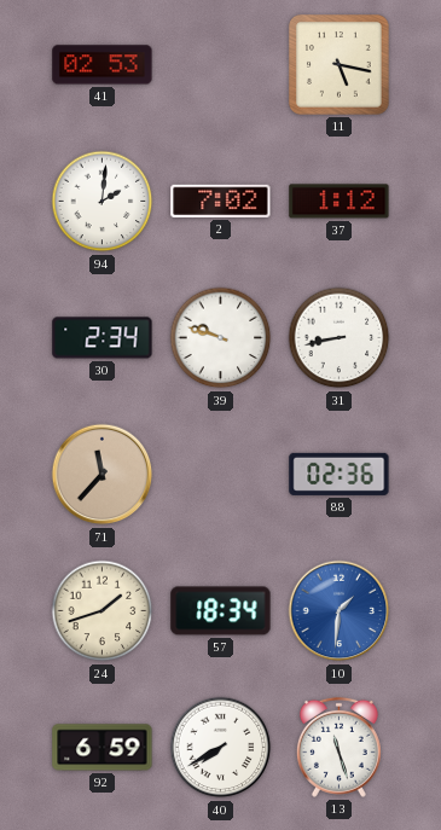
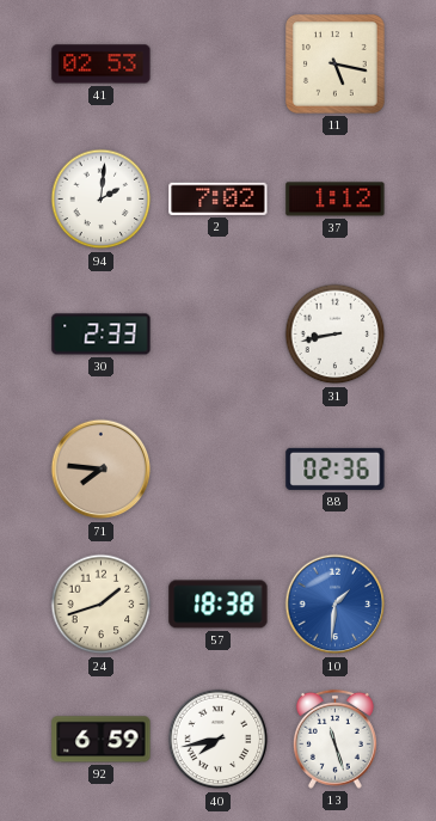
30: 2:34 -> 2:33
39: 9:48 -> none
71: 11:37 -> 7:46
57: 18:34 -> 18:38
40: 7:40 -> 7:43
